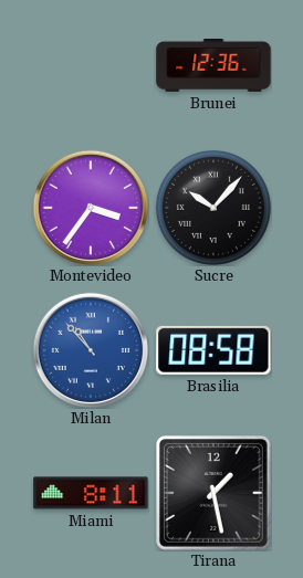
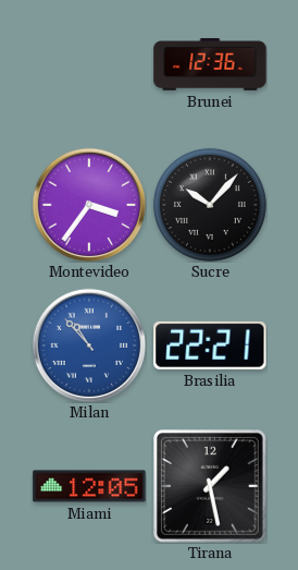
Brasilia: 08:58 -> 22:21
Miami: 8:11 -> 12:05
